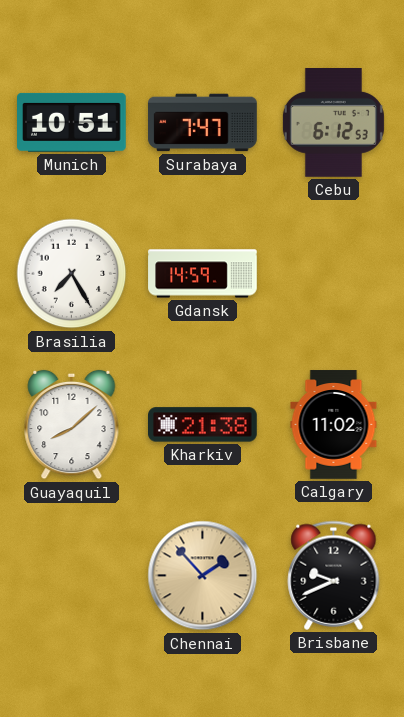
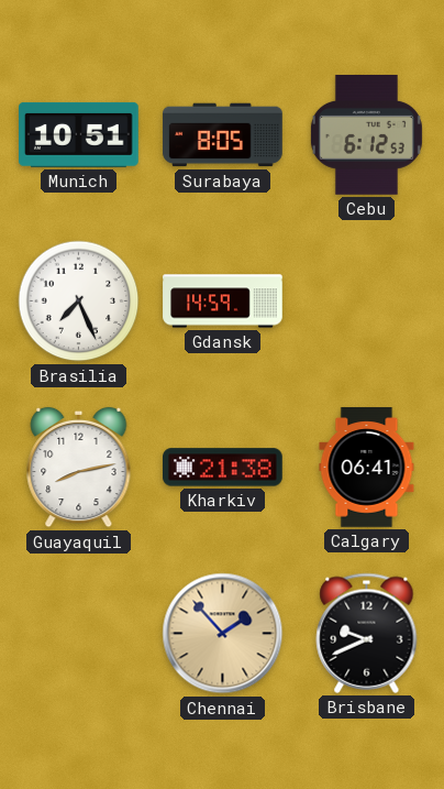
Surabaya: 7:47 -> 8:05
Brasilia: 7:25 -> 7:26
Guayaquil: 8:08 -> 8:13
Calgary: 11:02 -> 06:41
